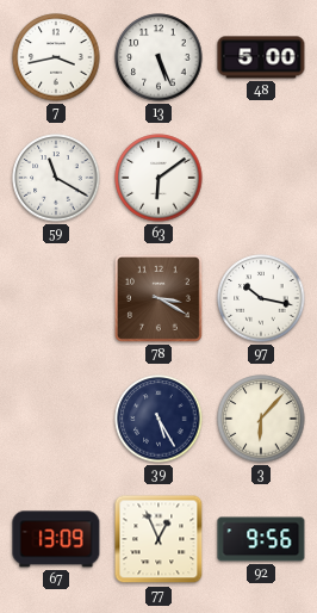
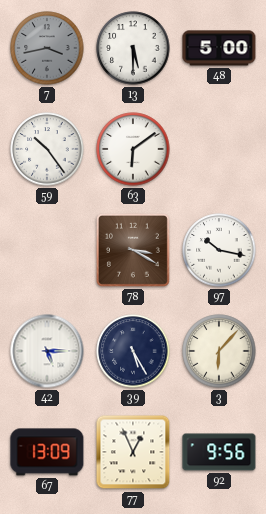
7 dial: white -> grey
13: 5:26 -> 5:30
59: 11:20 -> 10:24
42: none -> 5:15
